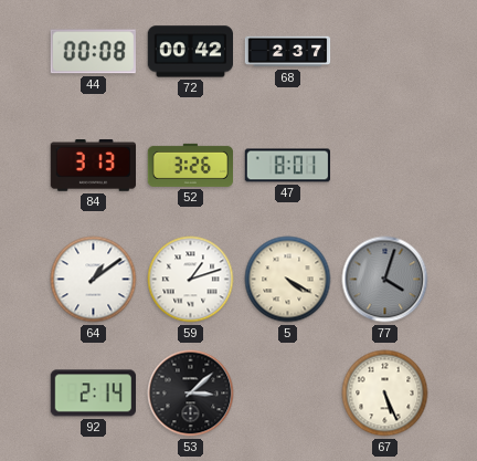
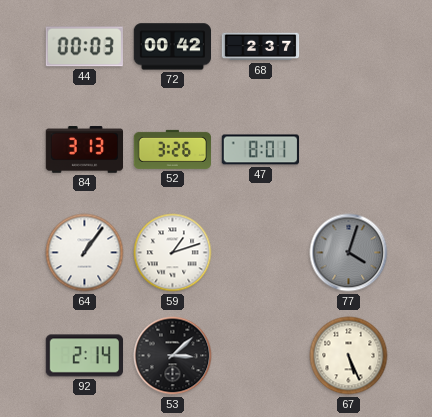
44: 00:08 -> 00:03
64: 1:09 -> 1:06
5: 4:20 -> none
